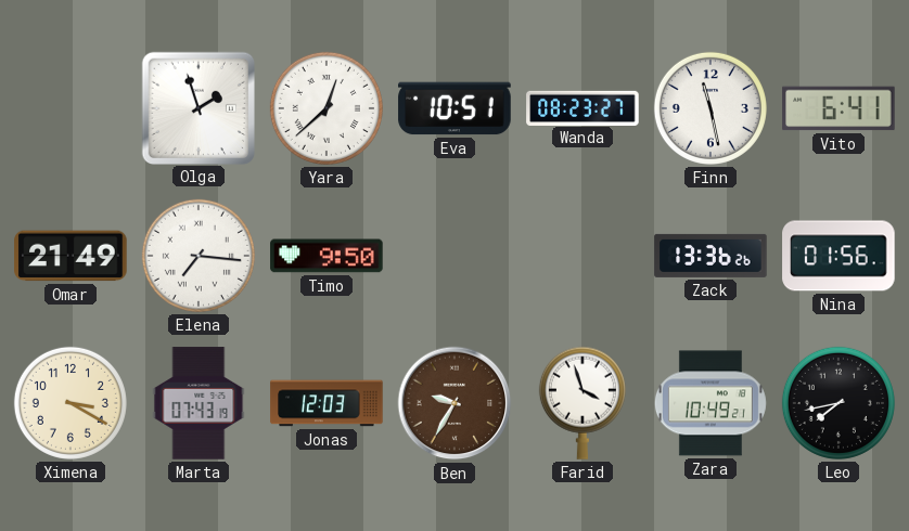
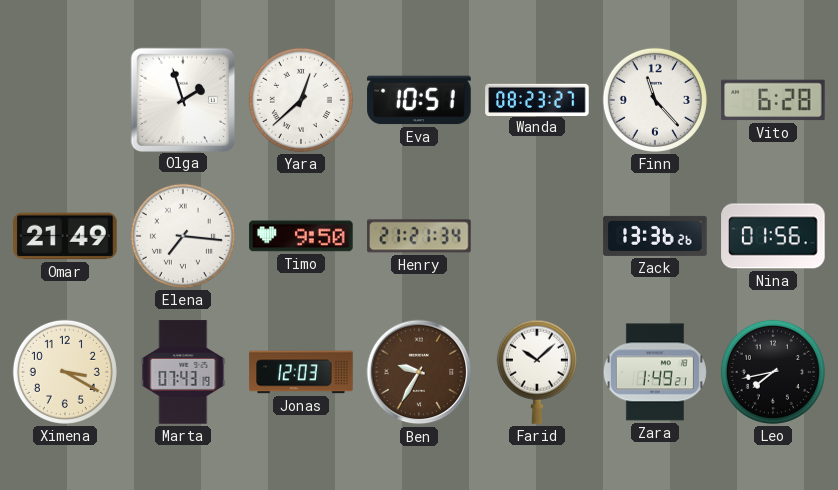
Finn: 11:28 -> 11:23
Vito: 6:41 -> 6:28
Henry: none -> 21:21
Farid: 3:57 -> 10:08
Zara: 10:49 -> 1:49
